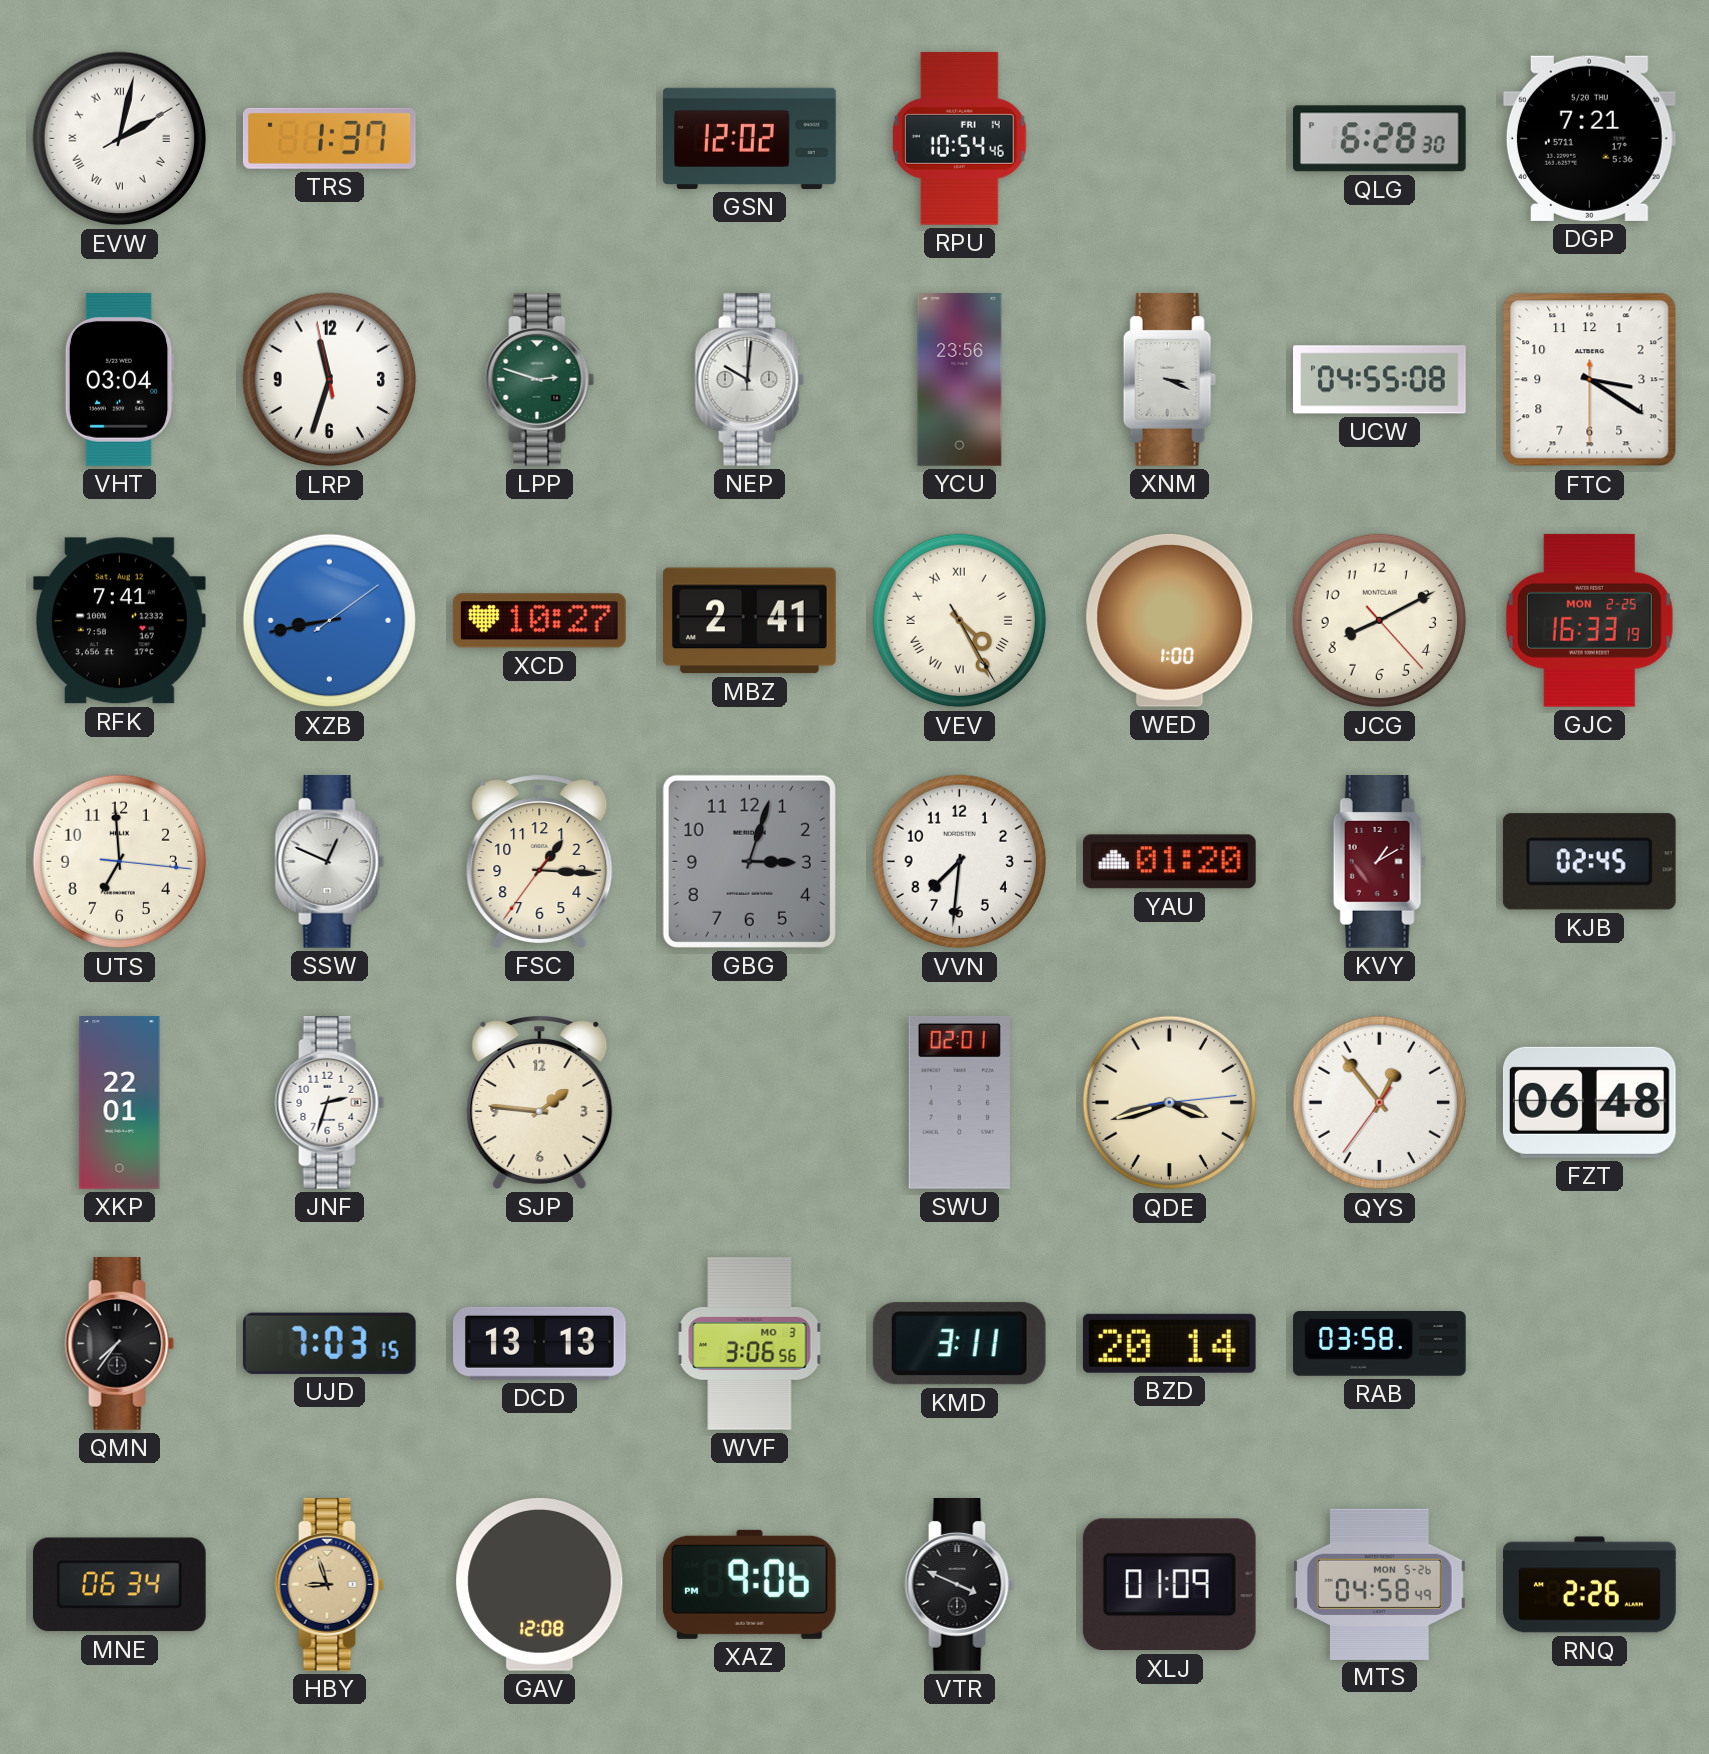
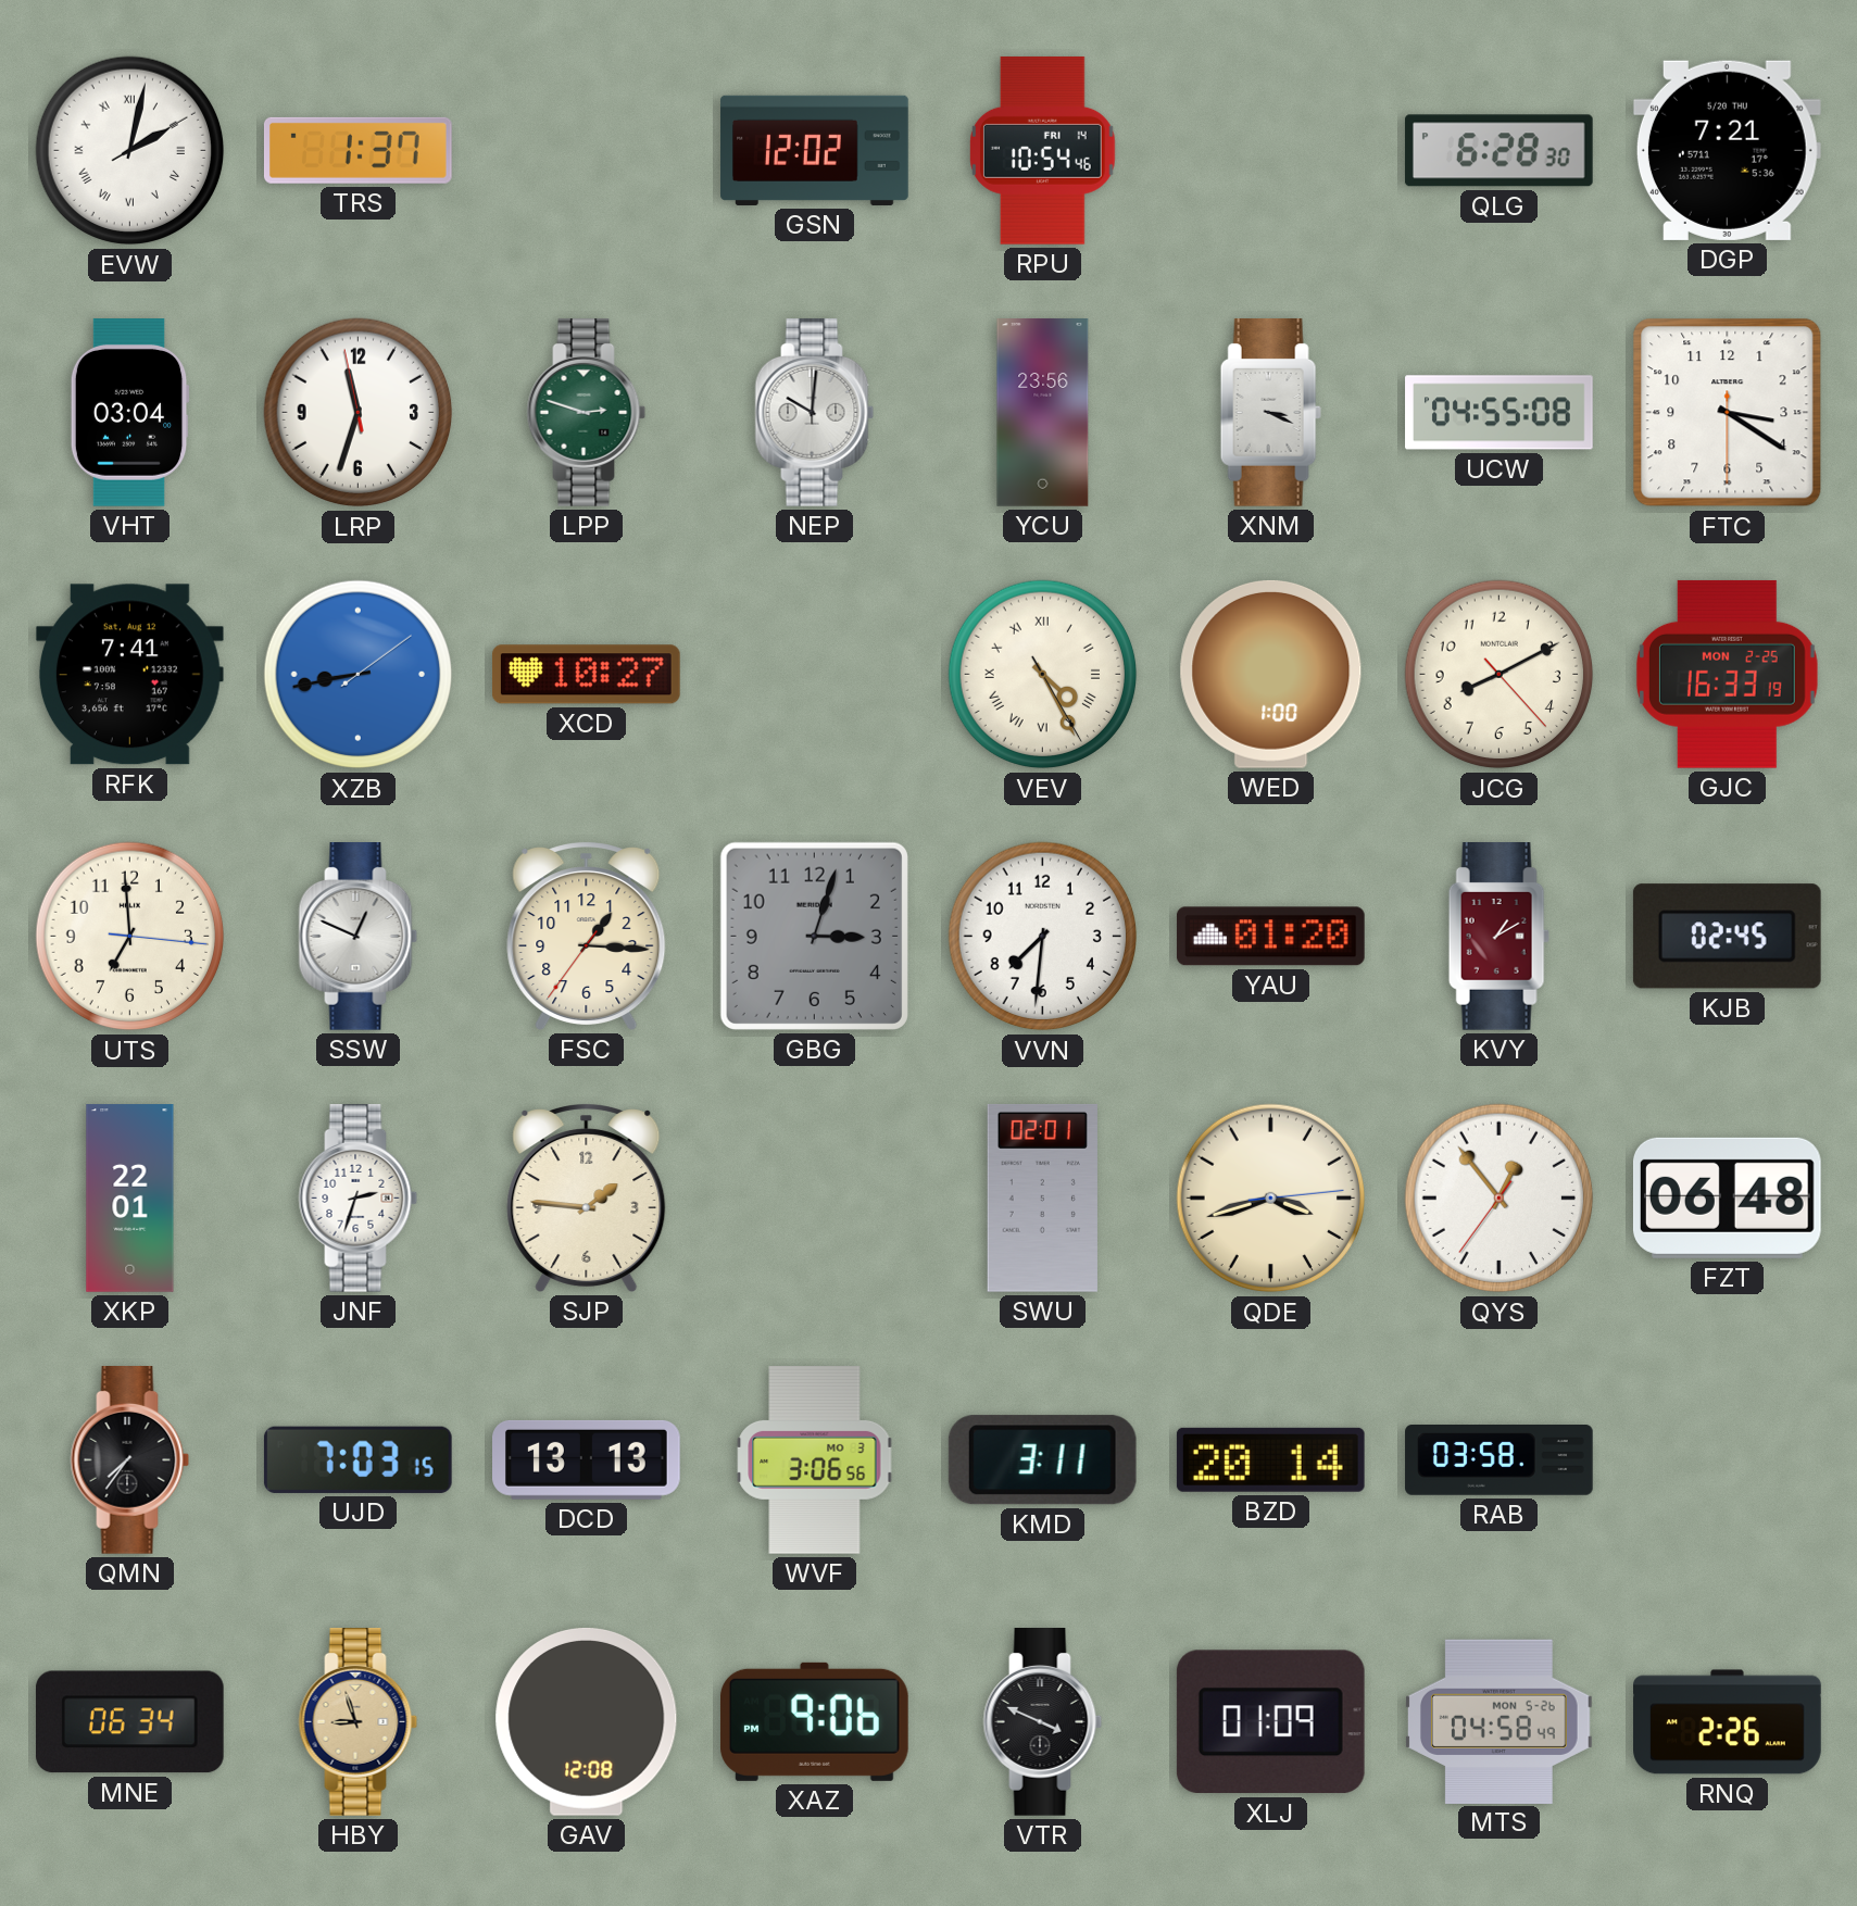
MBZ: 2:41 -> none
